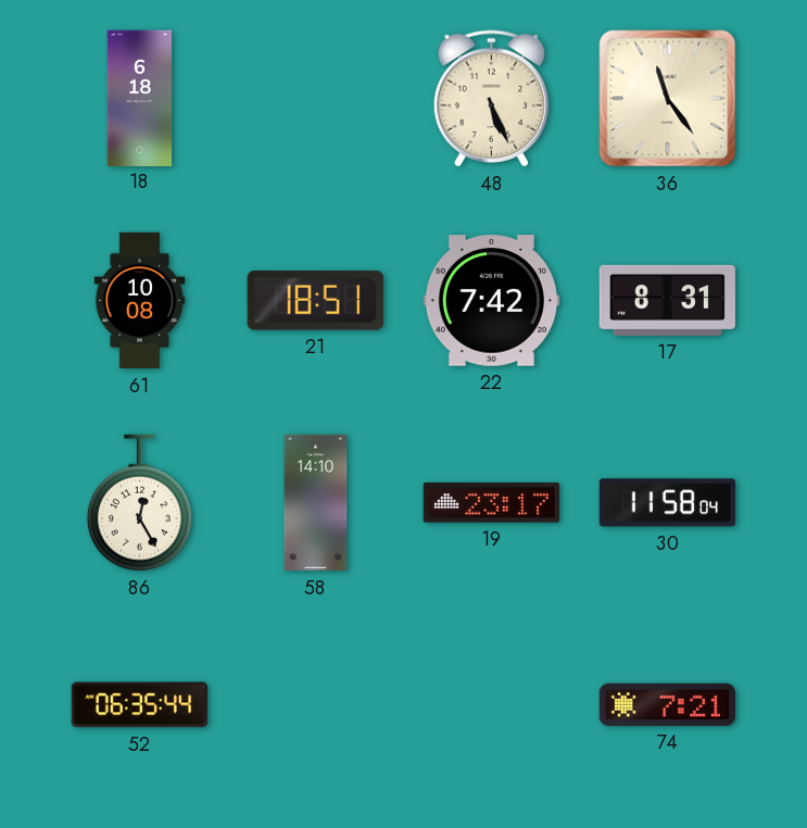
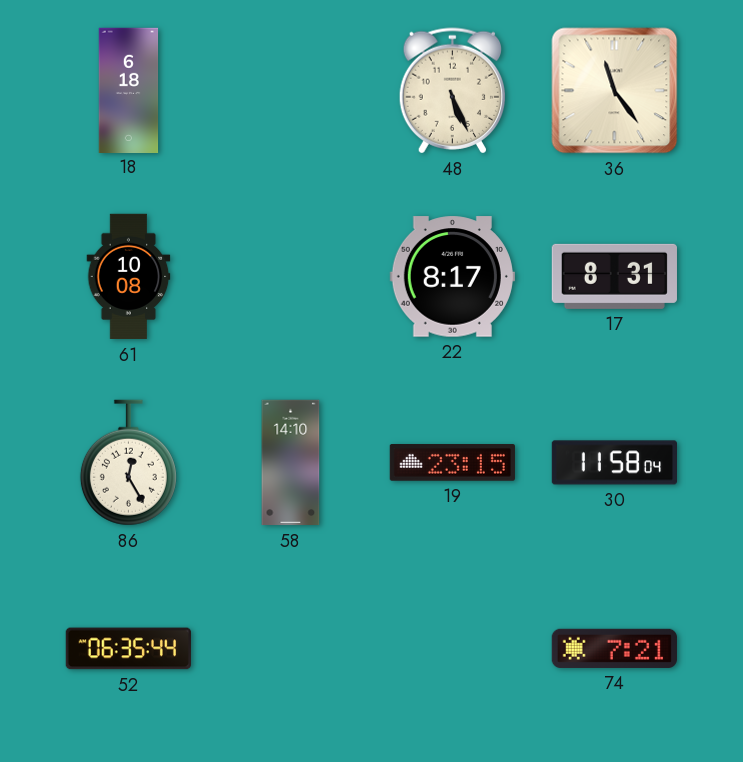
21: 18:51 -> none
22: 7:42 -> 8:17
19: 23:17 -> 23:15
